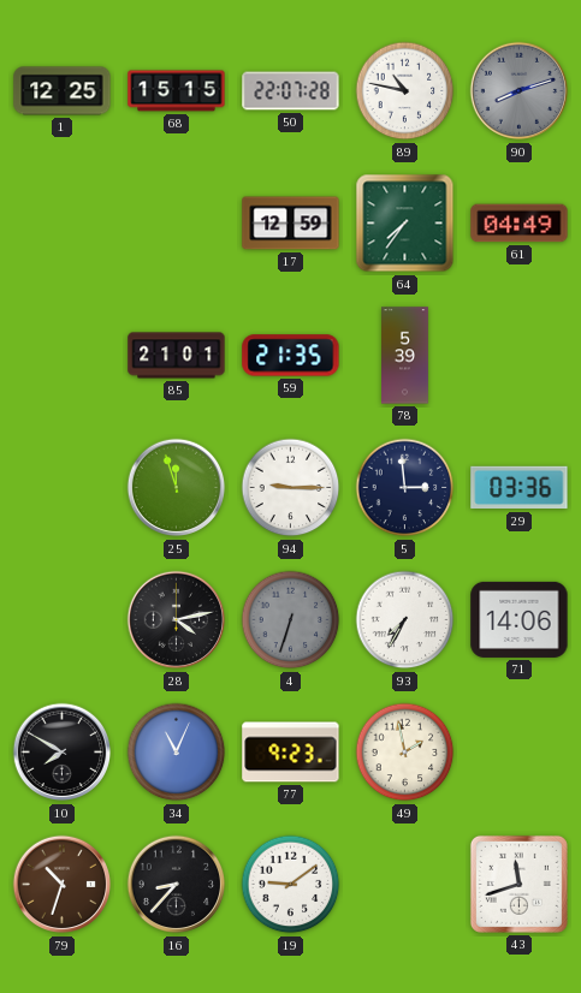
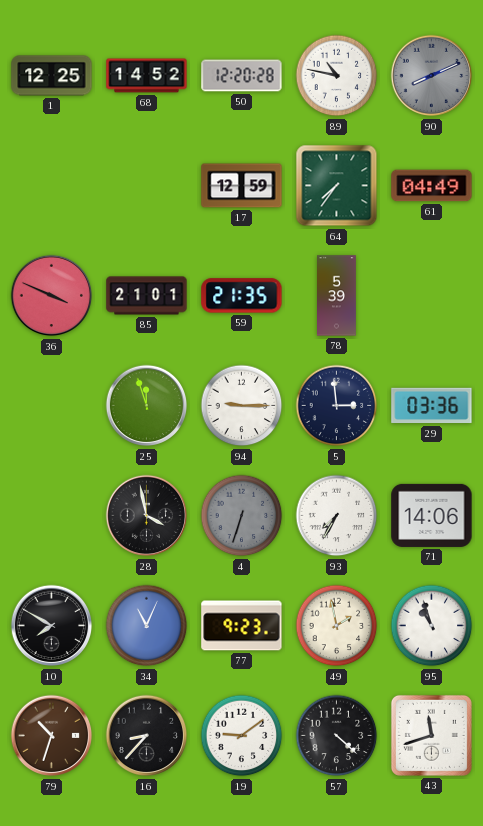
68: 15:15 -> 14:52
50: 22:07 -> 12:20
90: 8:12 -> 8:11
36: none -> 3:49
28: 4:13 -> 3:58
95: none -> 10:57
57: none -> 4:22
